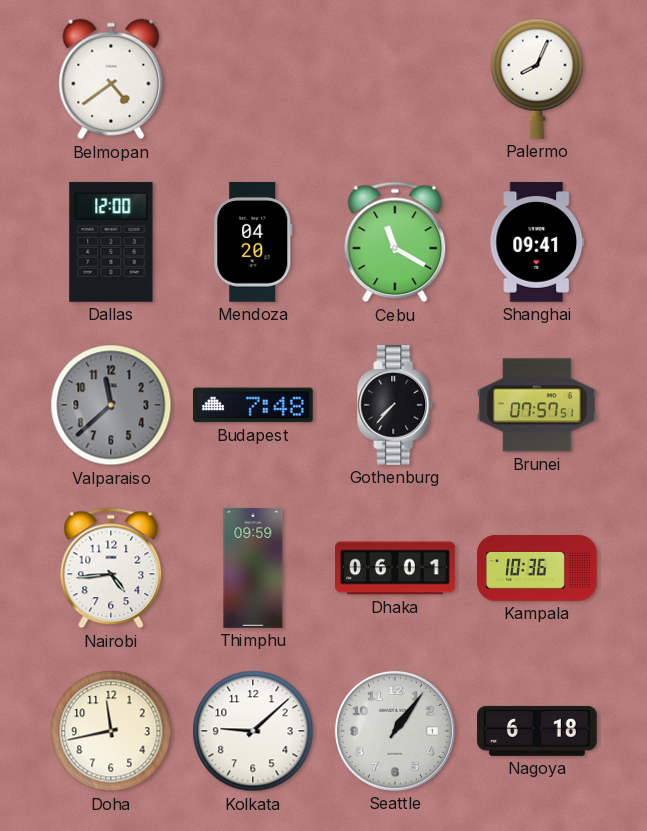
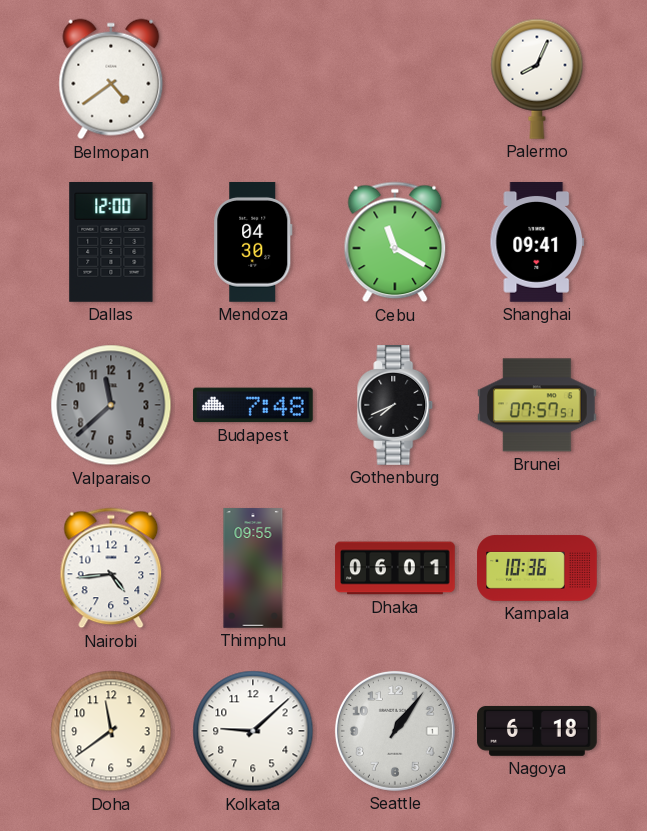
Mendoza: 04:20 -> 04:30
Gothenburg: 7:37 -> 7:41
Thimphu: 09:59 -> 09:55
Doha: 11:43 -> 11:39
